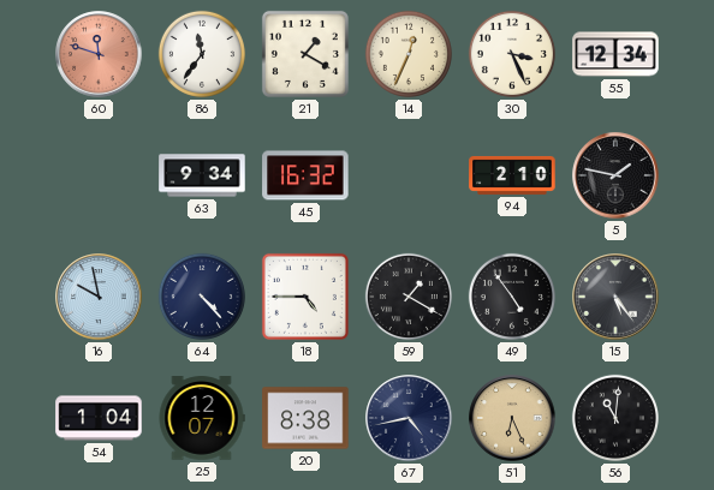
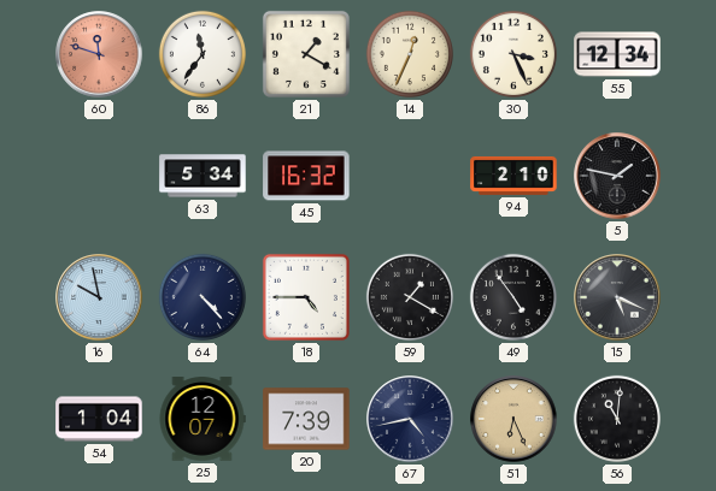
63: 9:34 -> 5:34
15: 5:24 -> 5:19
20: 8:38 -> 7:39
